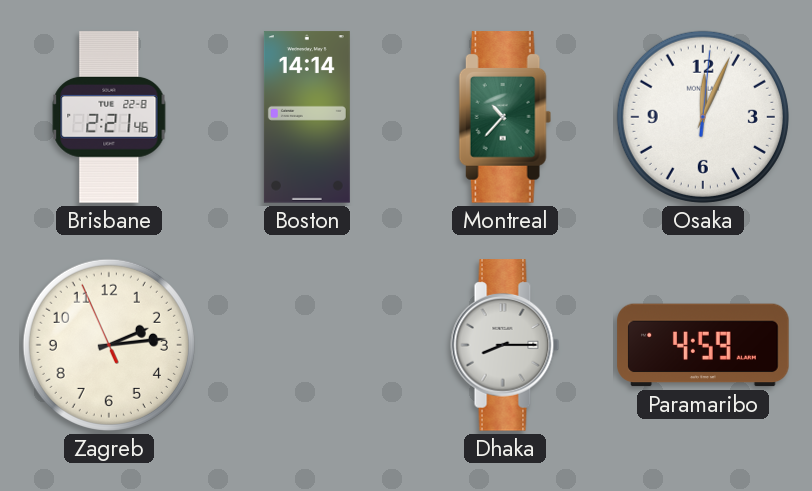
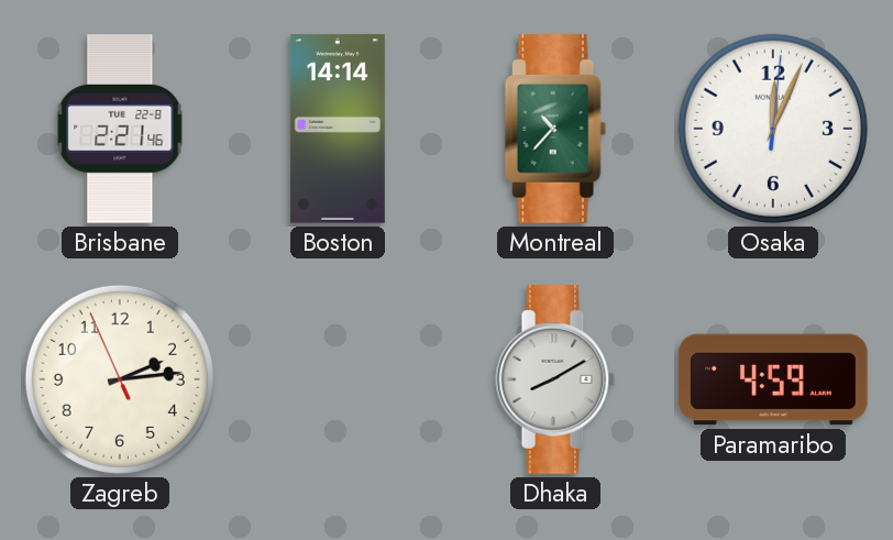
Dhaka: 8:15 -> 8:10
